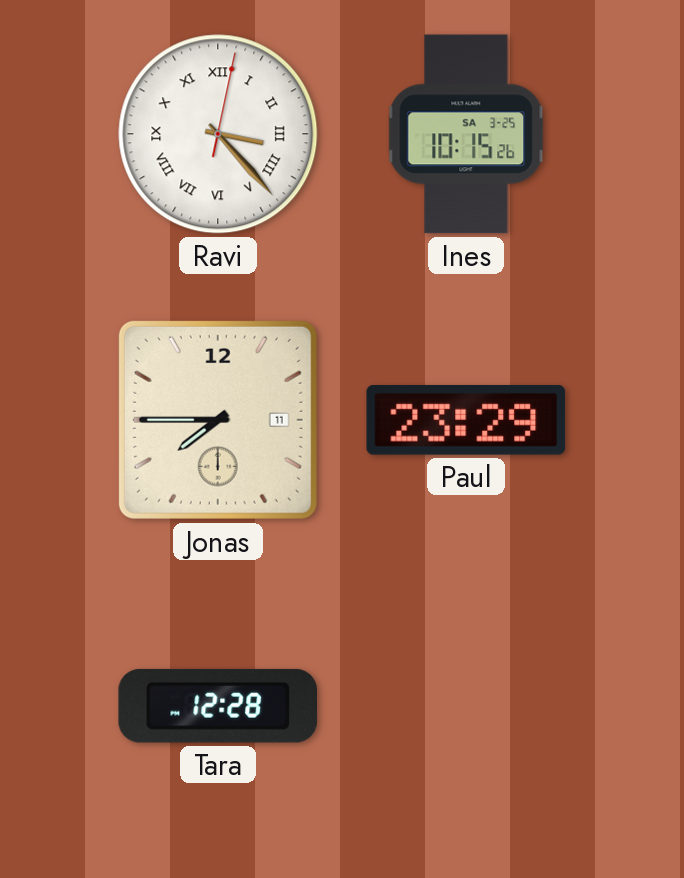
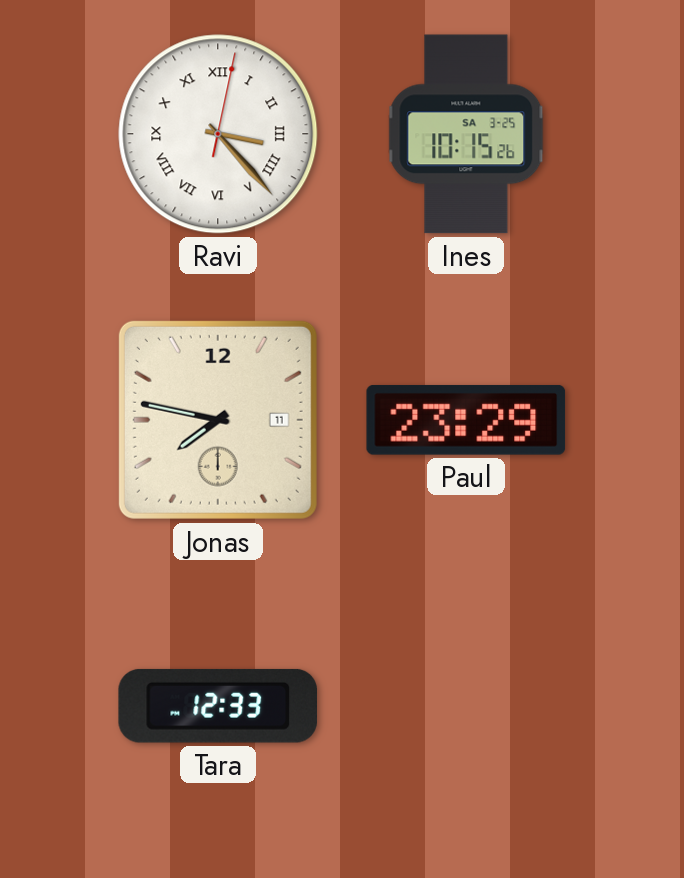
Jonas: 7:45 -> 7:47
Tara: 12:28 -> 12:33
